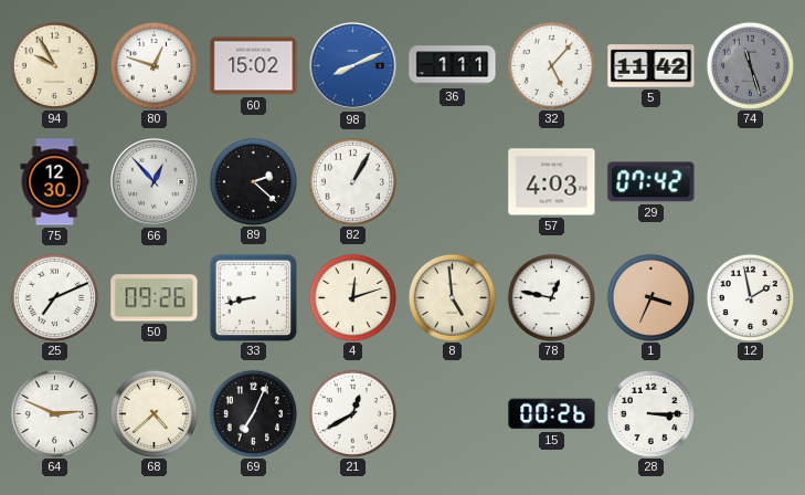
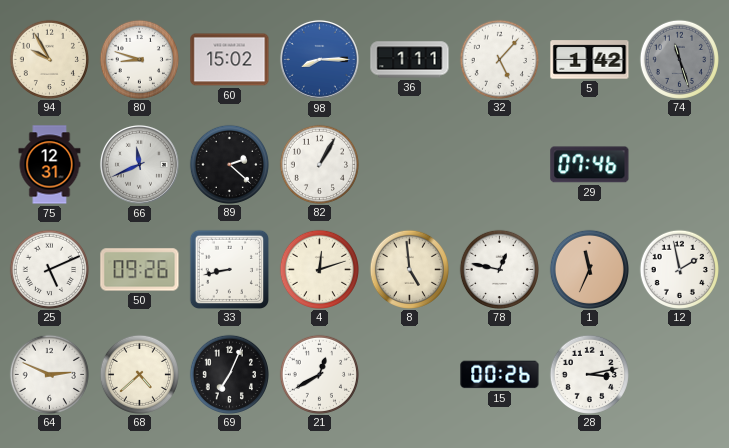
80: 12:48 -> 8:48
98: 8:11 -> 8:15
5: 11:42 -> 1:42
75: 12:30 -> 12:31
66: 12:53 -> 11:41
57: 4:03 -> none
29: 07:42 -> 07:46
25: 7:11 -> 5:11
1: 3:34 -> 11:34
28: 3:15 -> 3:13
